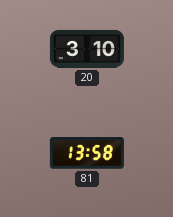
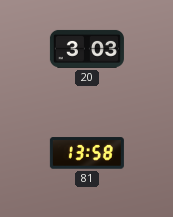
20: 3:10 -> 3:03
